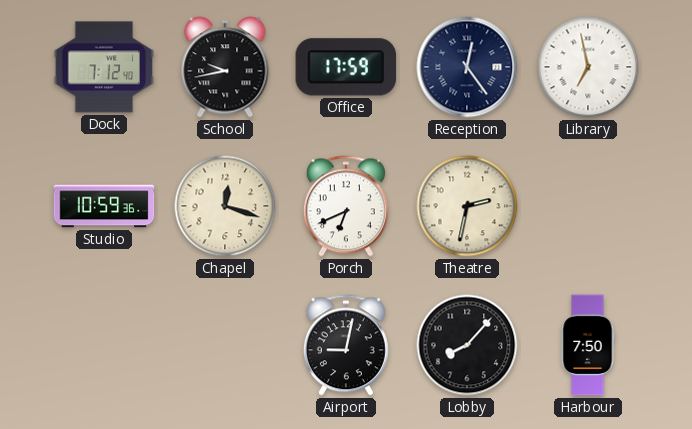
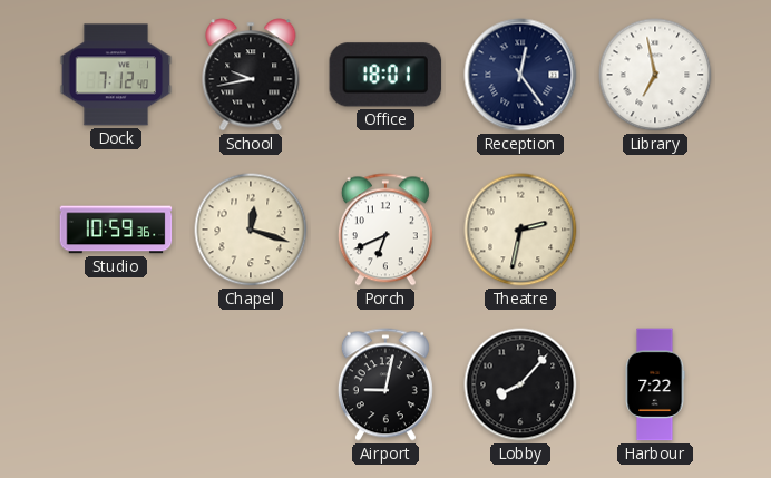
Office: 17:59 -> 18:01
Harbour: 7:50 -> 7:22
